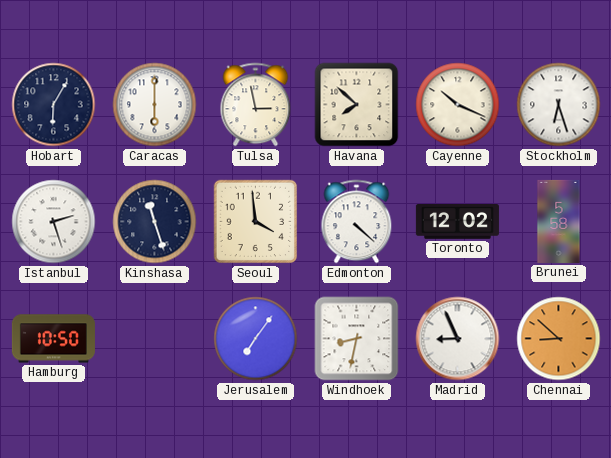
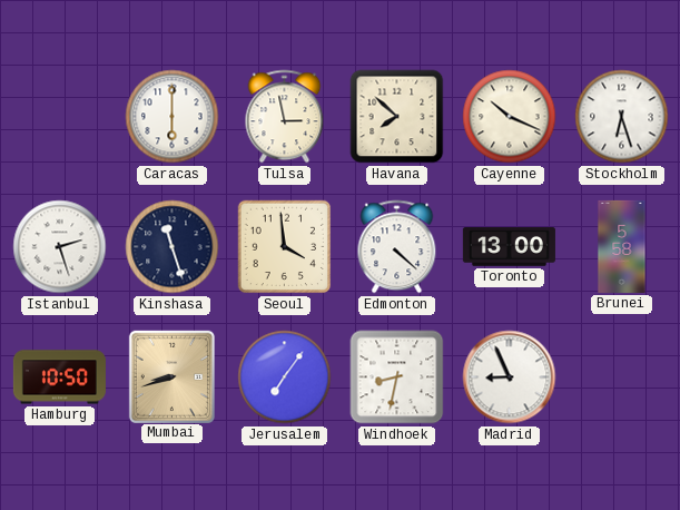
Hobart: 6:05 -> none
Toronto: 12:02 -> 13:00
Mumbai: none -> 8:42
Chennai: 8:52 -> none
